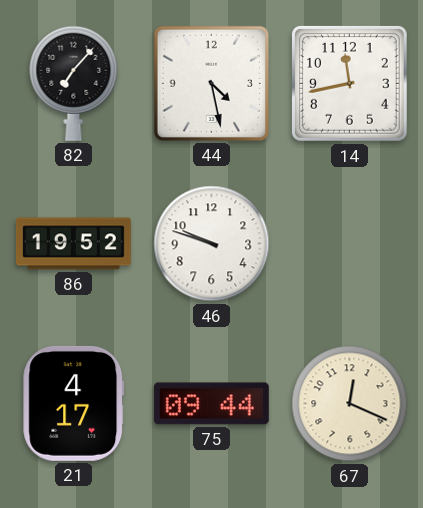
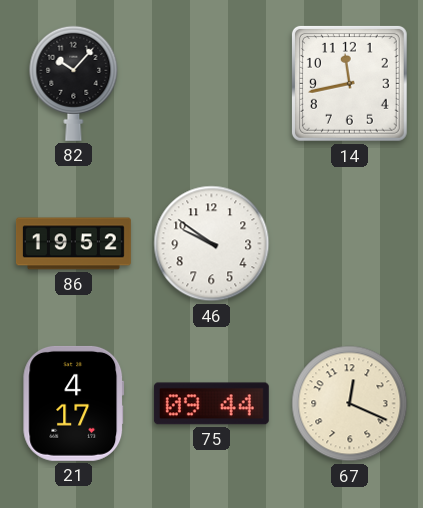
82: 7:07 -> 10:07
44: 4:28 -> none
46: 9:48 -> 9:51
